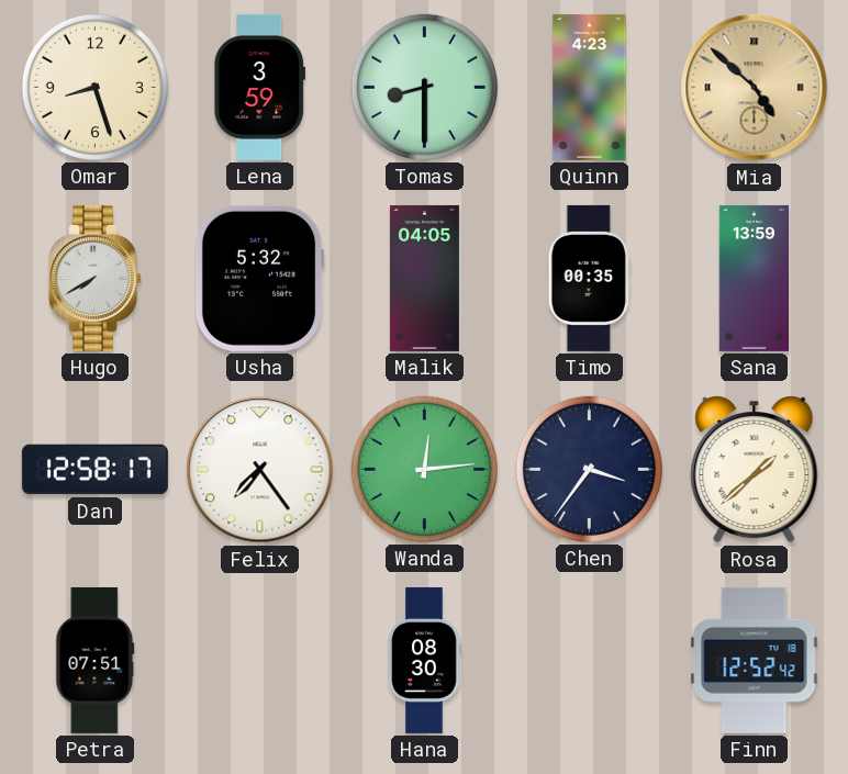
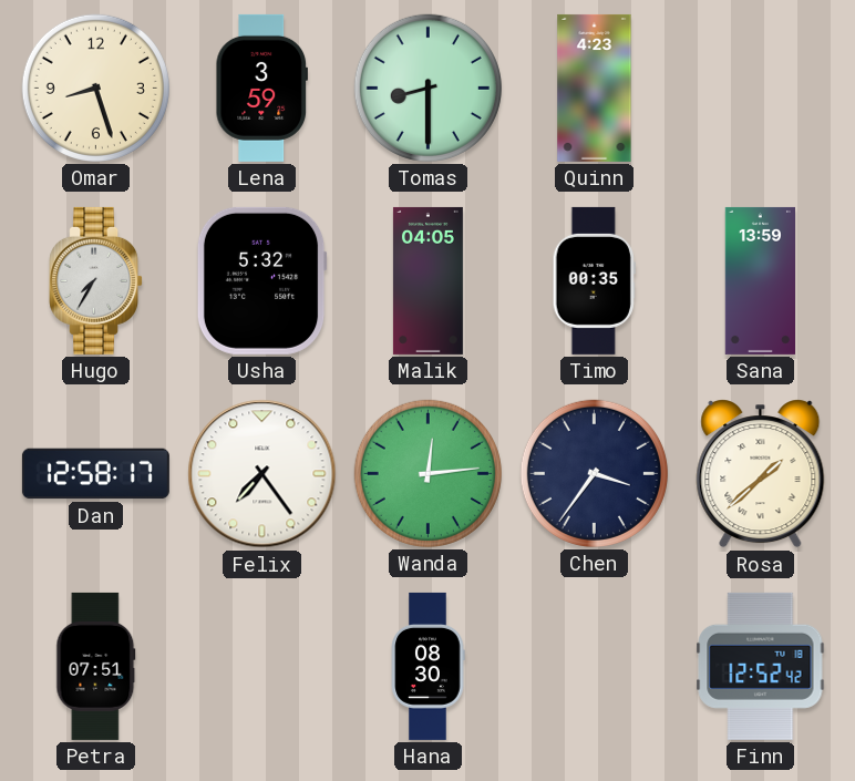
Mia: 4:52 -> none
Hugo: 7:40 -> 7:35
